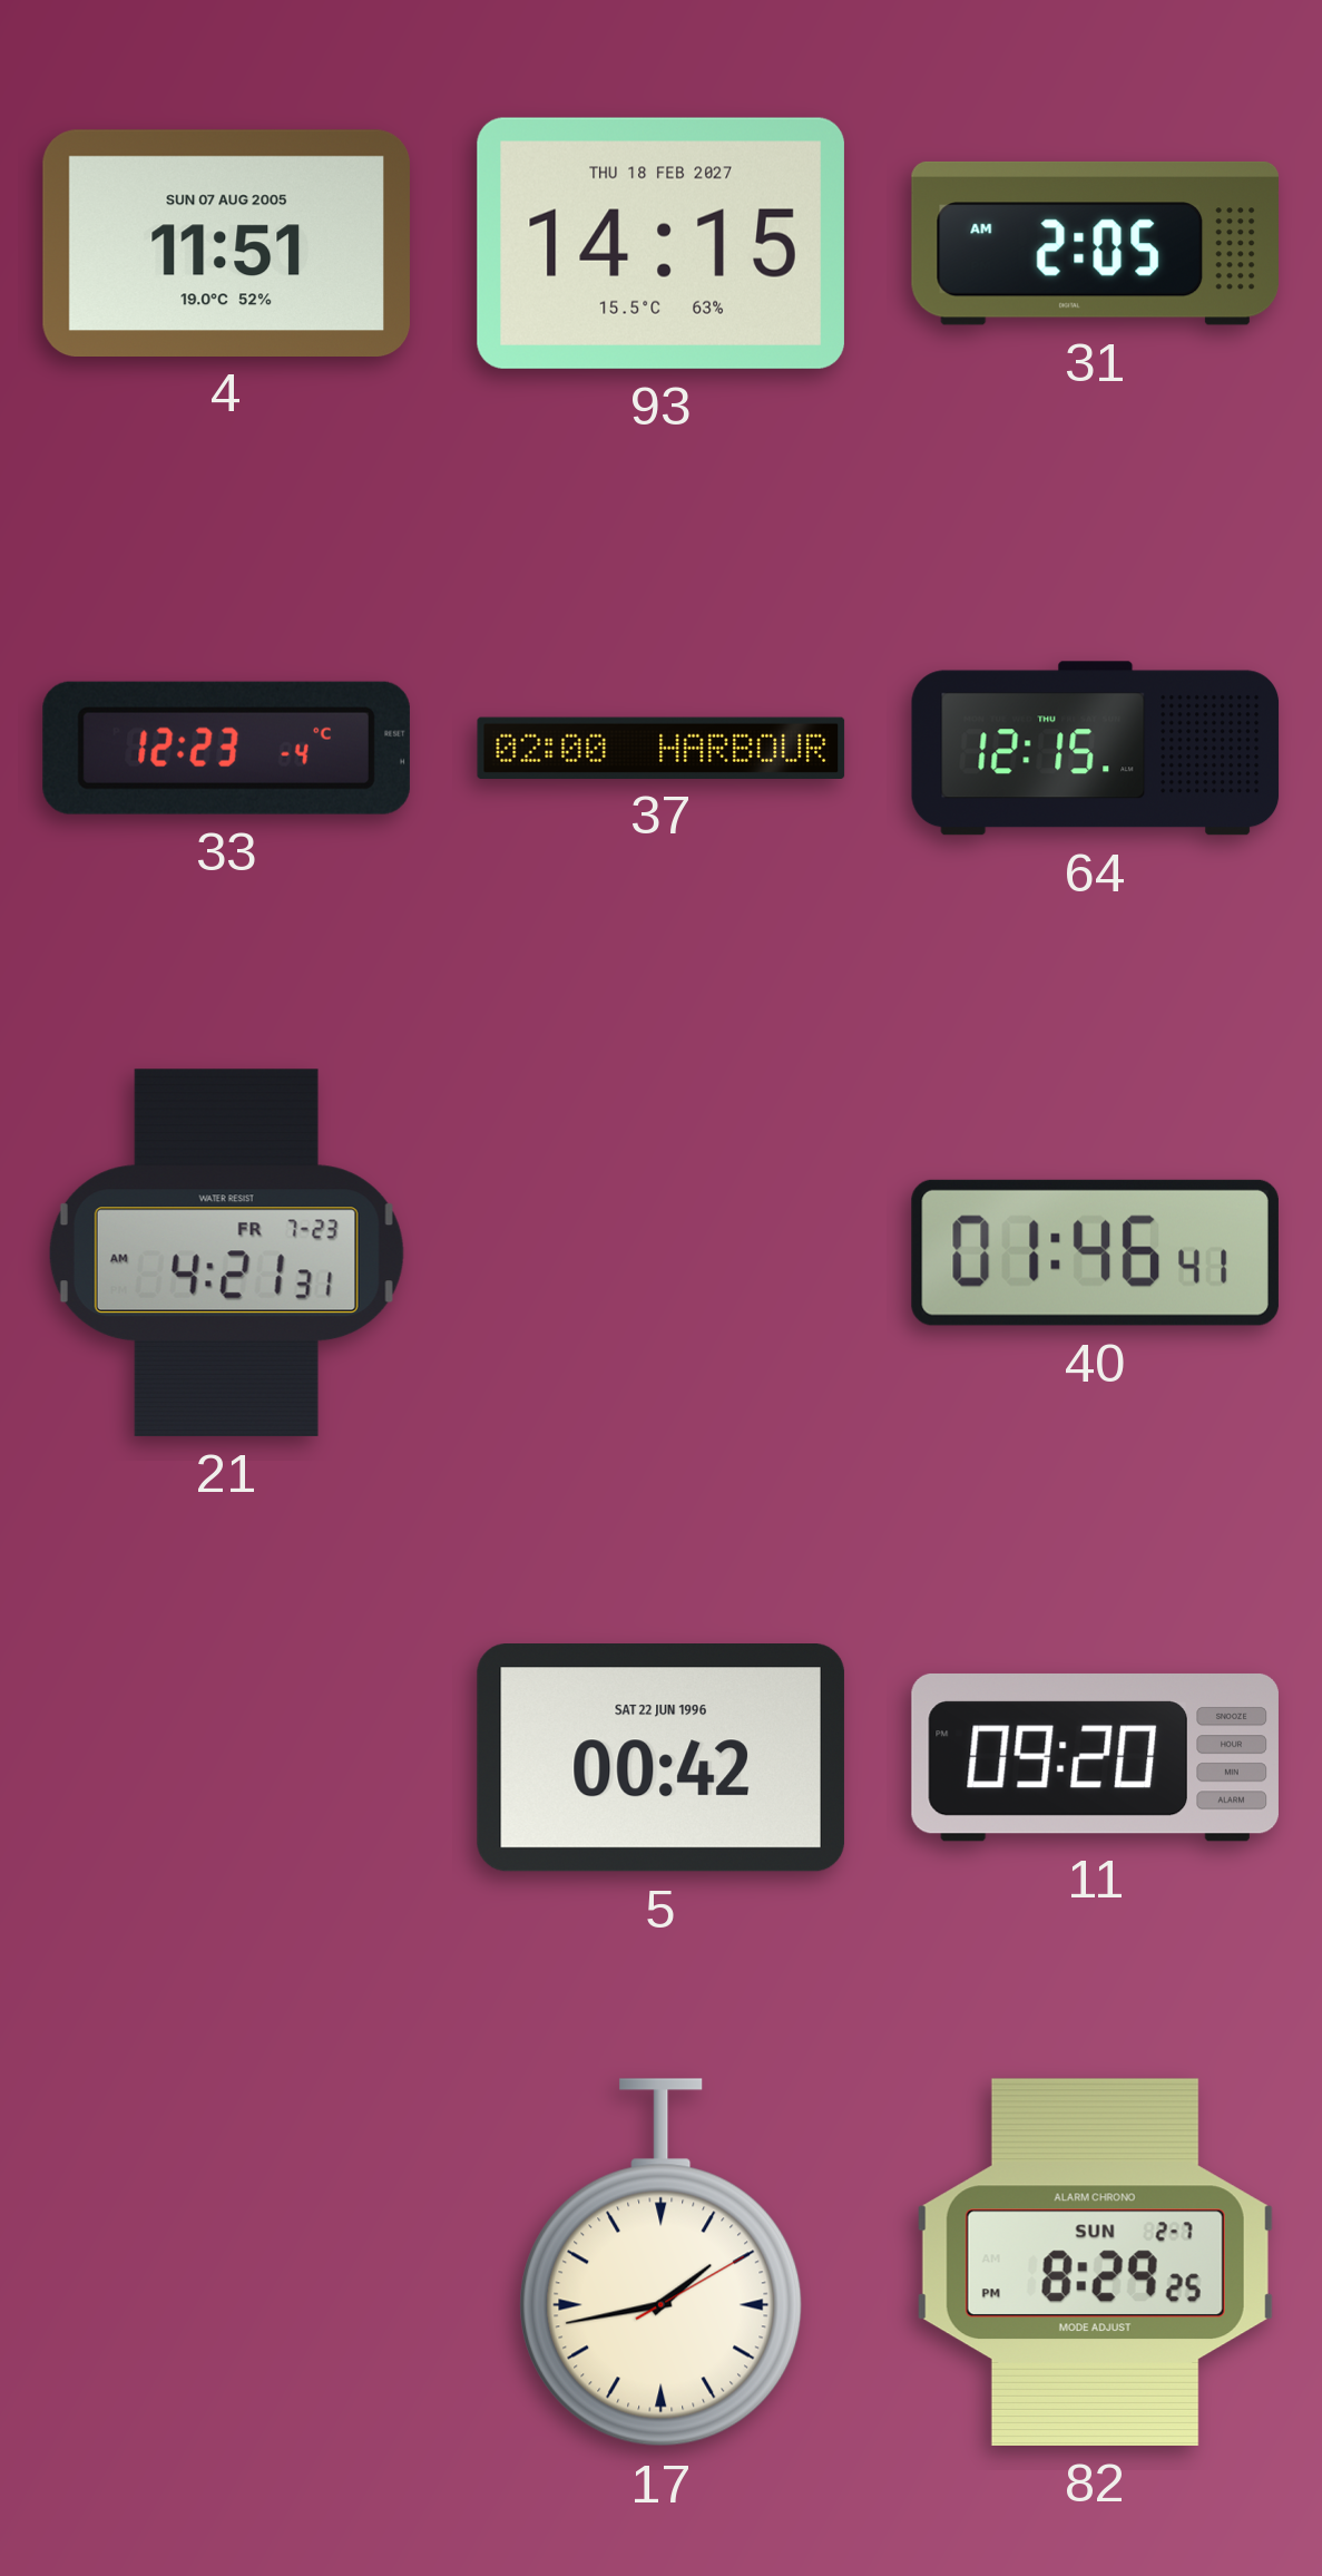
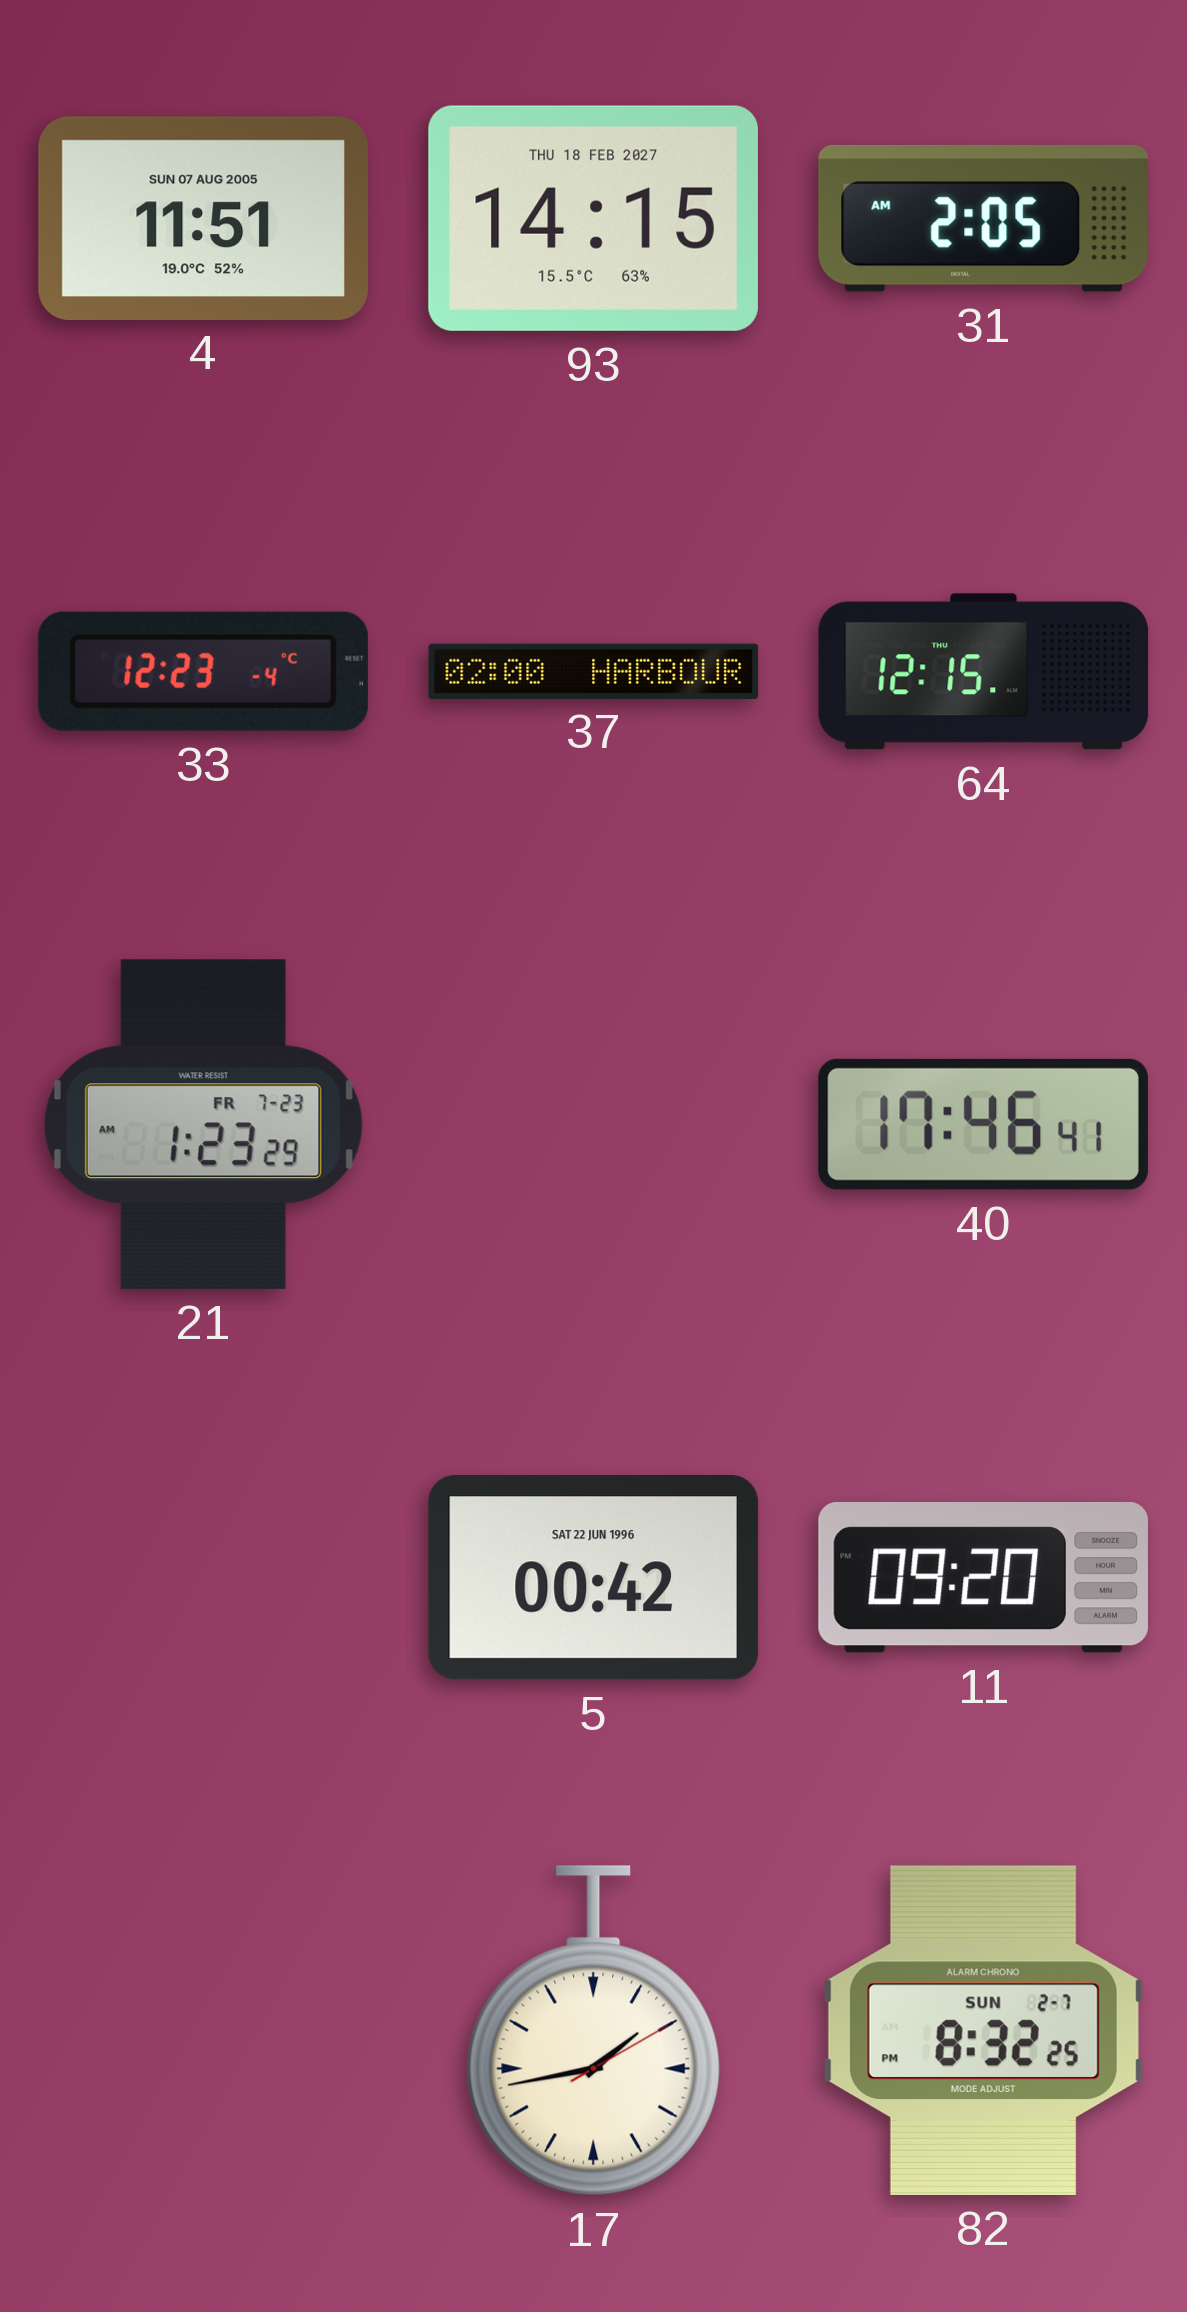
21: 4:21 -> 1:23
40: 01:46 -> 17:46
82: 8:29 -> 8:32
